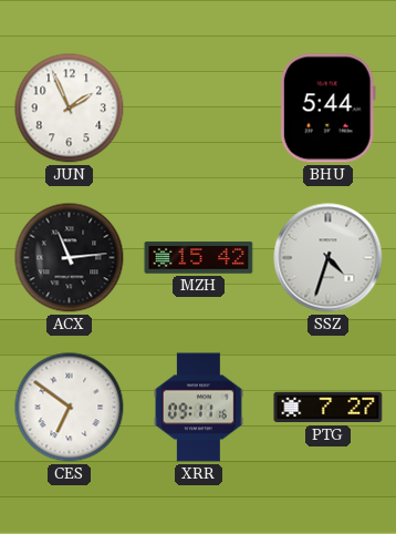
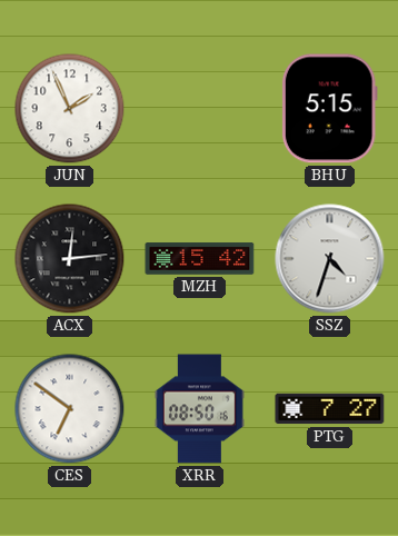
BHU: 5:44 -> 5:15
ACX: 11:14 -> 12:14
XRR: 09:11 -> 08:50
